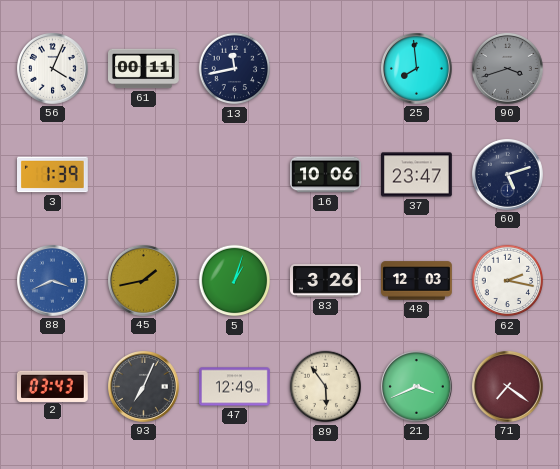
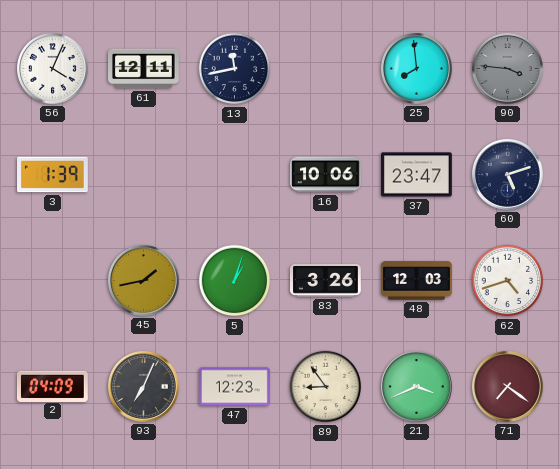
61: 00:11 -> 12:11
90: 3:42 -> 3:46
88: 3:41 -> none
62: 2:17 -> 4:42
2: 03:43 -> 04:09
47: 12:49 -> 12:23
89: 5:54 -> 8:54
